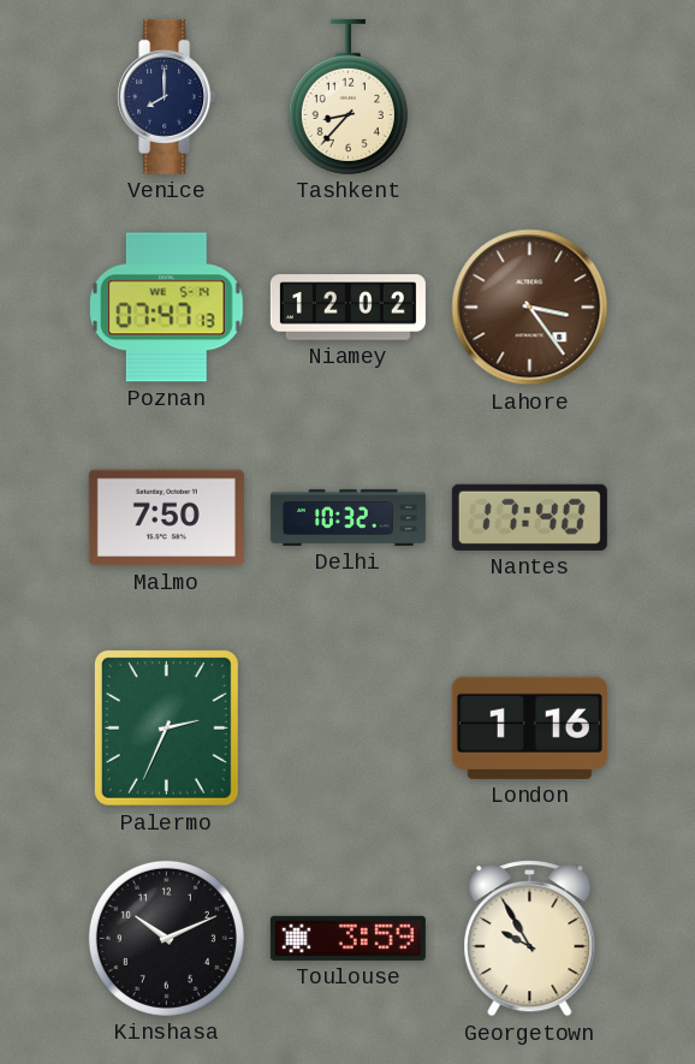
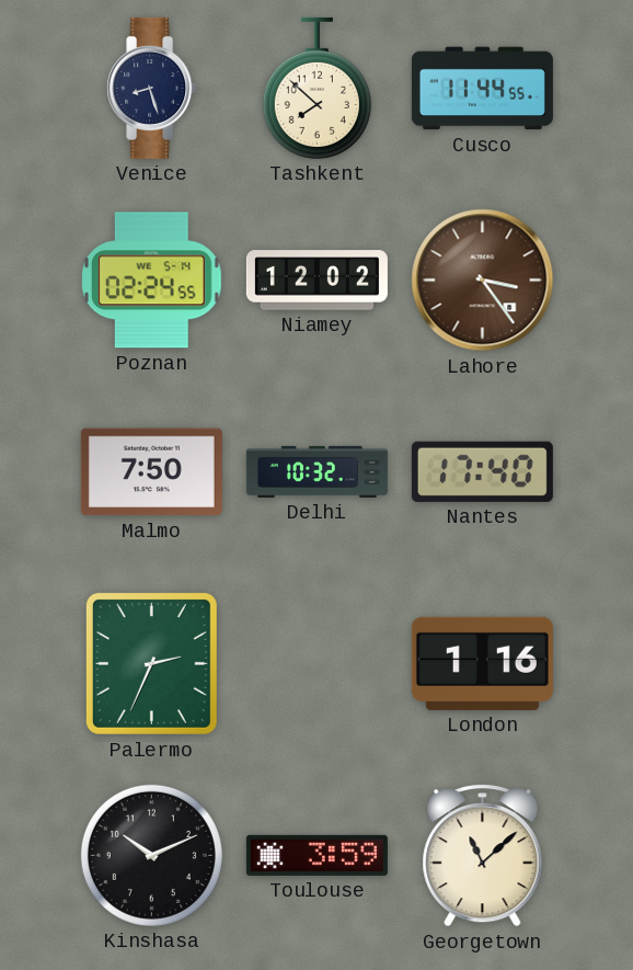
Venice: 8:00 -> 8:27
Tashkent: 8:37 -> 7:52
Cusco: none -> 11:44
Poznan: 07:47 -> 02:24
Georgetown: 9:55 -> 11:08
